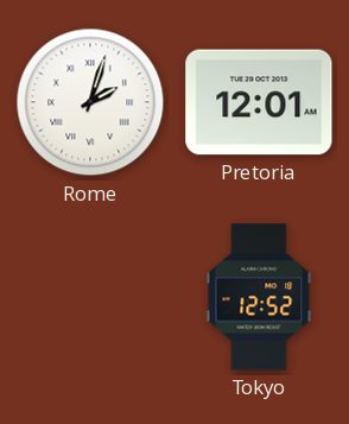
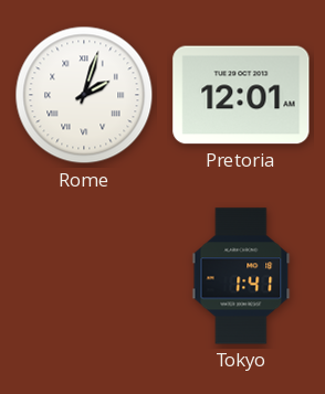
Tokyo: 12:52 -> 1:41
